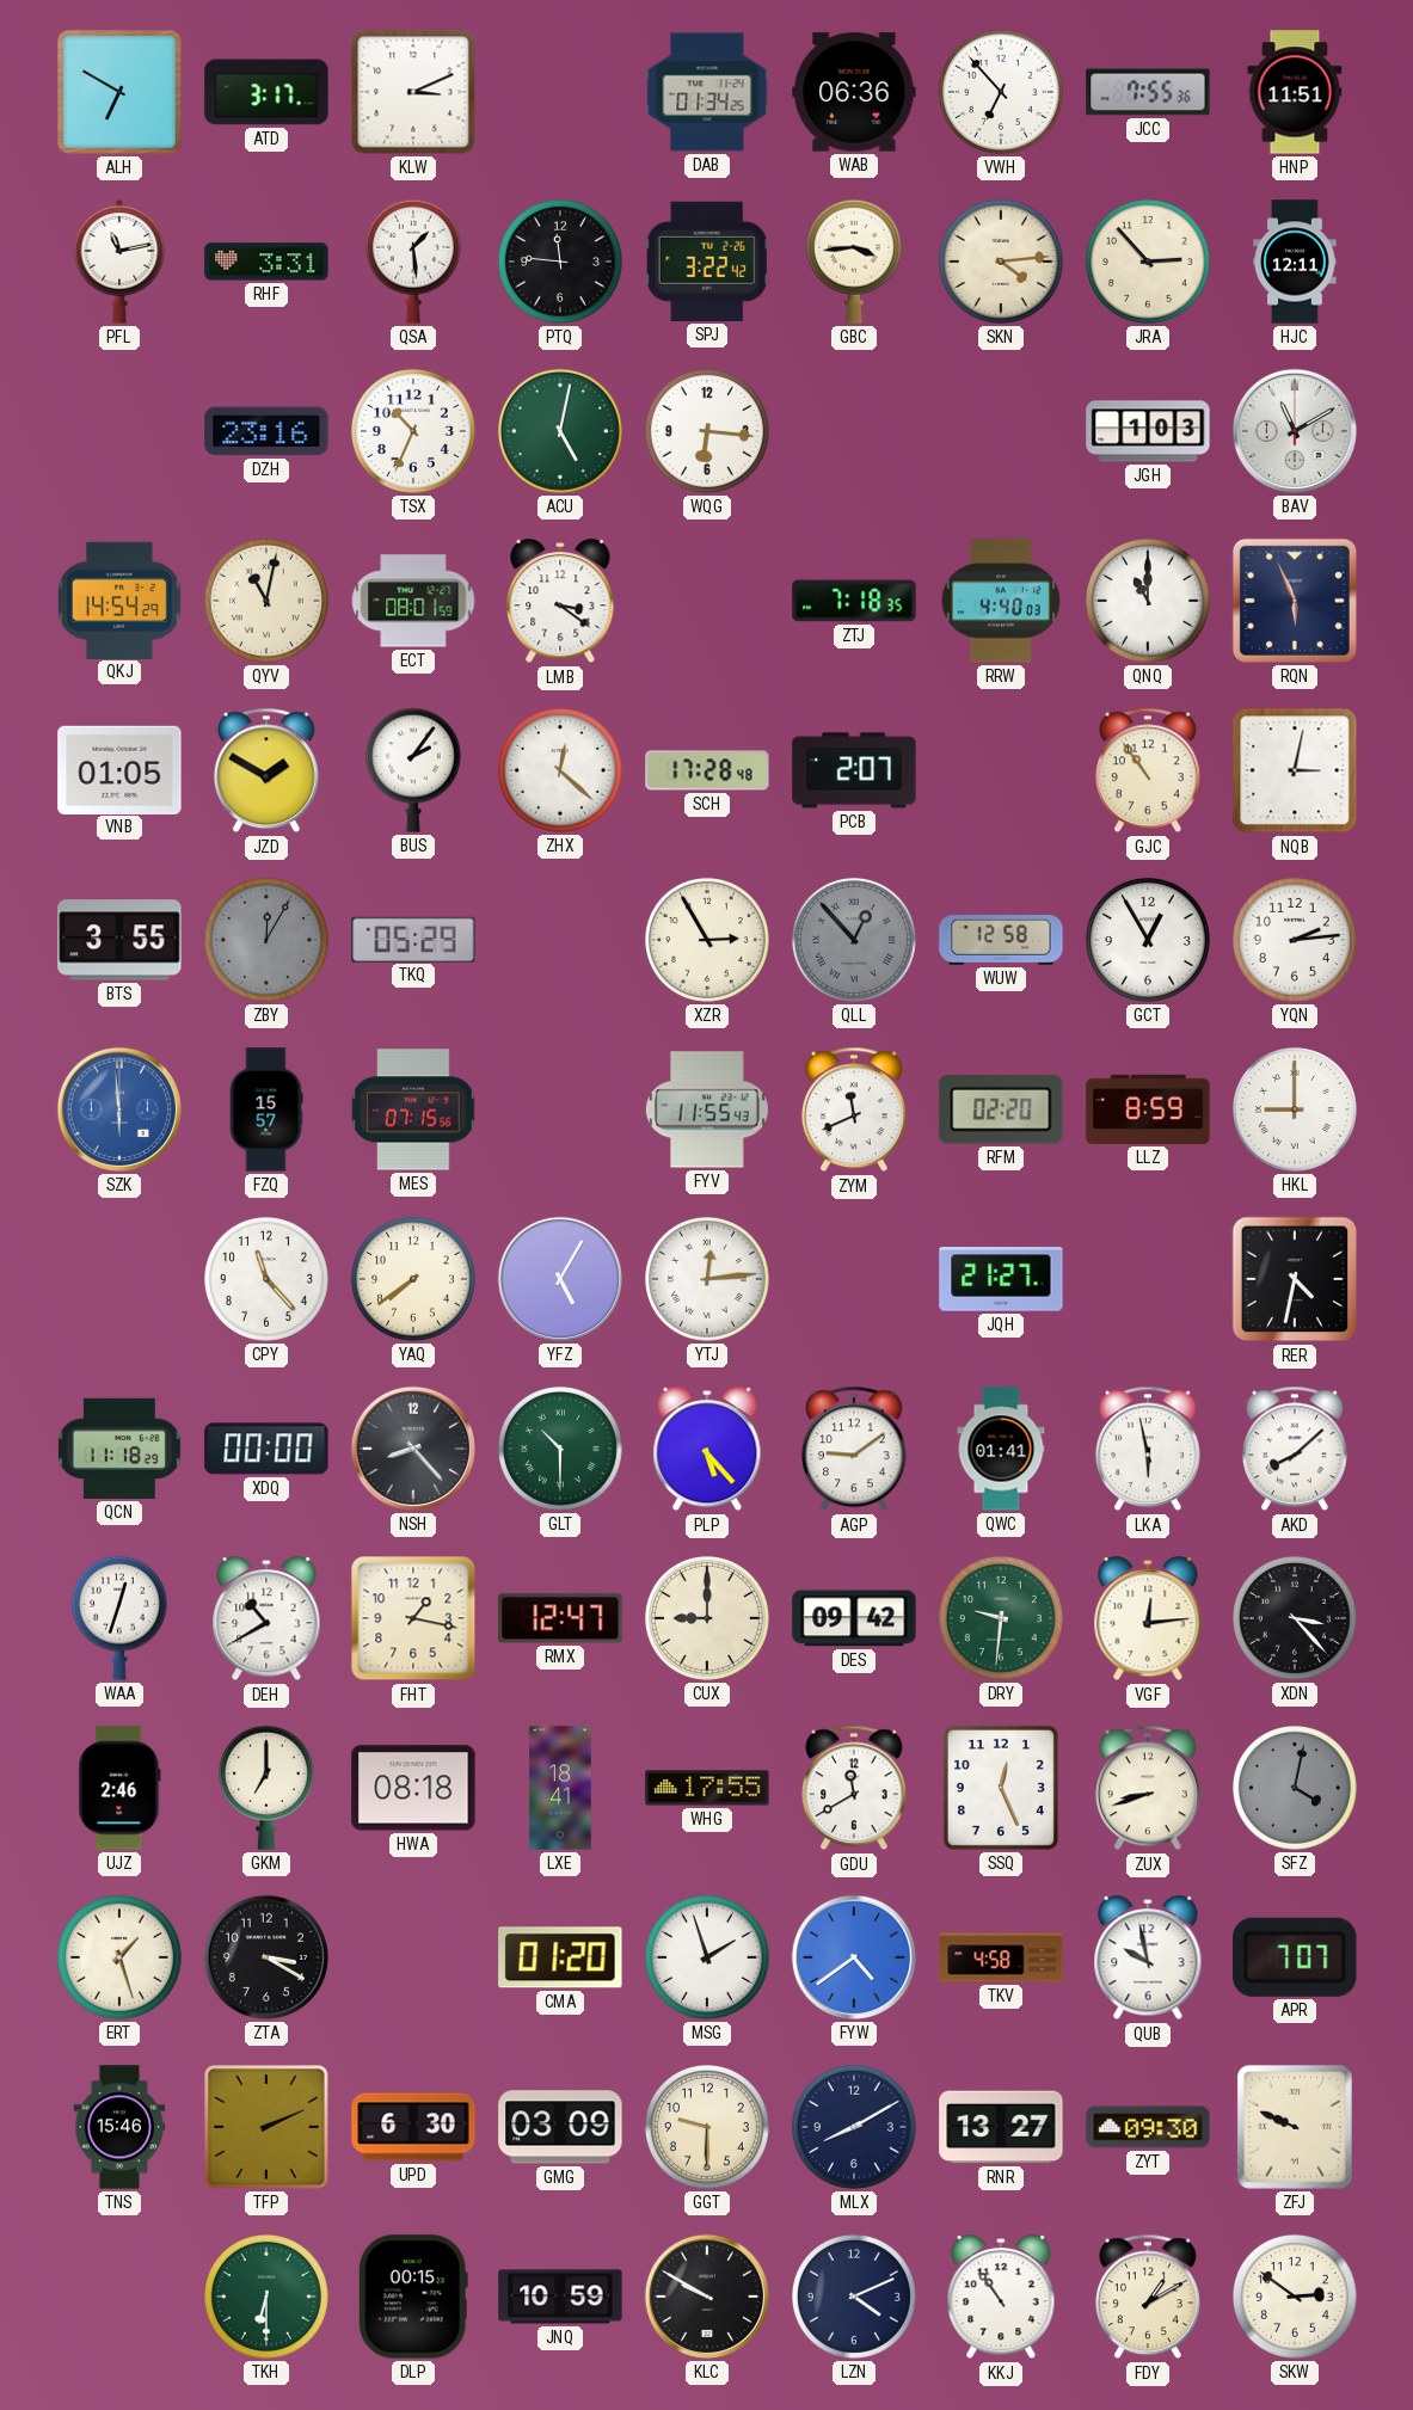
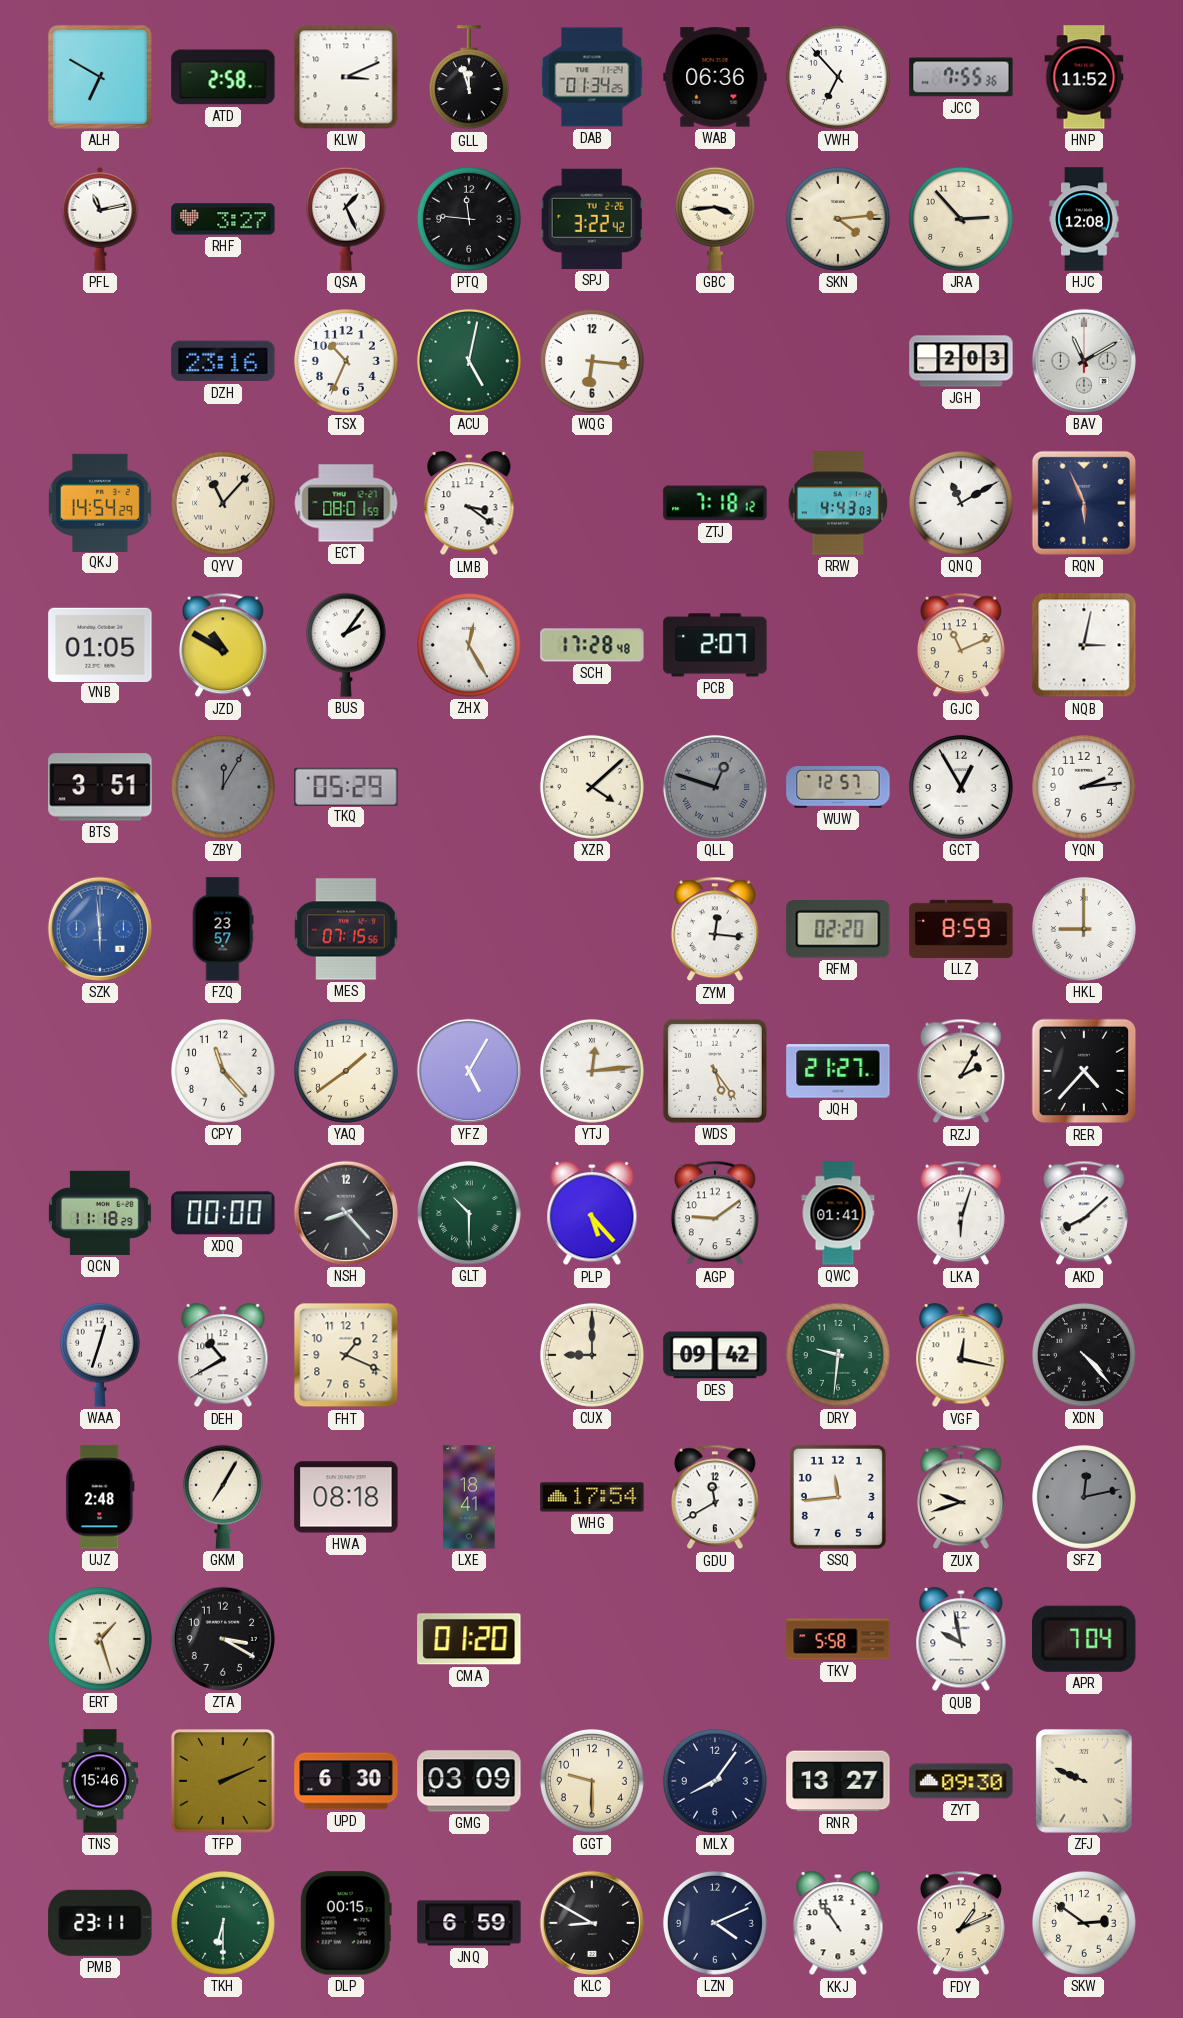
ATD: 3:17 -> 2:58
GLL: none -> 11:57
HNP: 11:51 -> 11:52
RHF: 3:31 -> 3:27
QSA: 1:29 -> 1:26
HJC: 12:11 -> 12:08
JGH: 1:03 -> 2:03
QYV: 11:02 -> 11:07
ZTJ: 7:18:35 -> 7:18:12
RRW: 4:40 -> 4:43
QNQ: 11:00 -> 11:10
JZD: 1:50 -> 10:50
ZHX: 12:22 -> 12:25
GJC: 10:54 -> 11:11
BTS: 3:55 -> 3:51
XZR: 2:55 -> 4:08
QLL: 12:53 -> 12:48
WUW: 12:58 -> 12:57
FZQ: 15:57 -> 23:57
FYV: 11:55 -> none
ZYM: 11:41 -> 12:16
YAQ: 7:39 -> 1:39
WDS: none -> 5:24
RZJ: none -> 2:05
RER: 4:32 -> 4:37
LKA: 5:58 -> 6:03
FHT: 1:17 -> 1:19
RMX: 12:47 -> none
VGF: 12:14 -> 12:17
XDN: 3:23 -> 4:23
UJZ: 2:46 -> 2:48
GKM: 7:00 -> 7:05
WHG: 17:55 -> 17:54
SSQ: 12:26 -> 11:44
ZUX: 8:42 -> 9:42
SFZ: 4:02 -> 12:13
MSG: 1:57 -> none
FYW: 4:39 -> none
TKV: 4:58 -> 5:58
APR: 7:07 -> 7:04
MLX: 8:10 -> 8:06
PMB: none -> 23:11
JNQ: 10:59 -> 6:59
KLC: 9:50 -> 8:50
FDY: 1:10 -> 1:11
